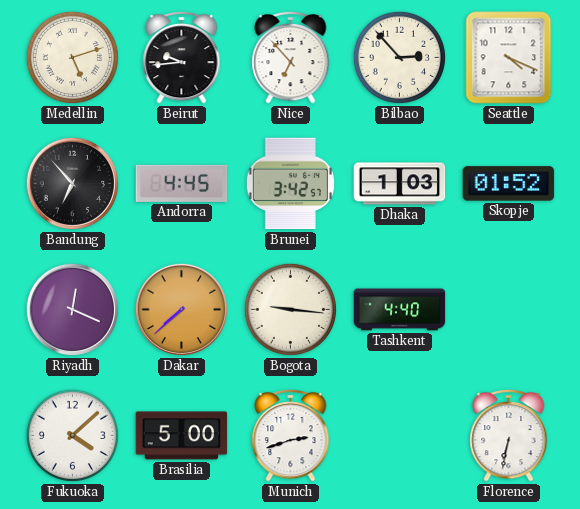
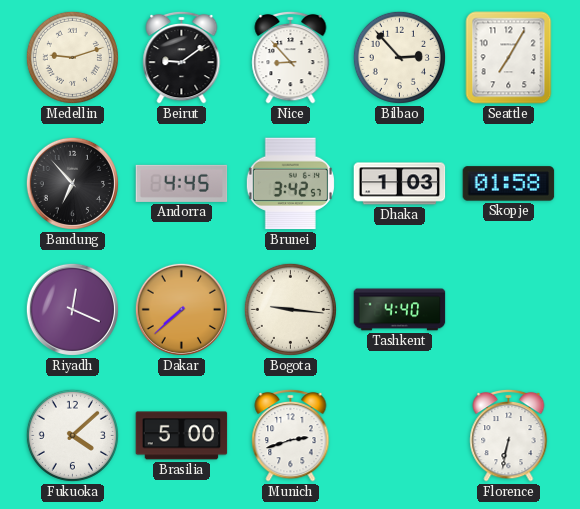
Medellin: 5:12 -> 9:12
Beirut: 9:44 -> 9:09
Nice: 6:53 -> 8:53
Seattle: 4:19 -> 7:05
Skopje: 01:52 -> 01:58
